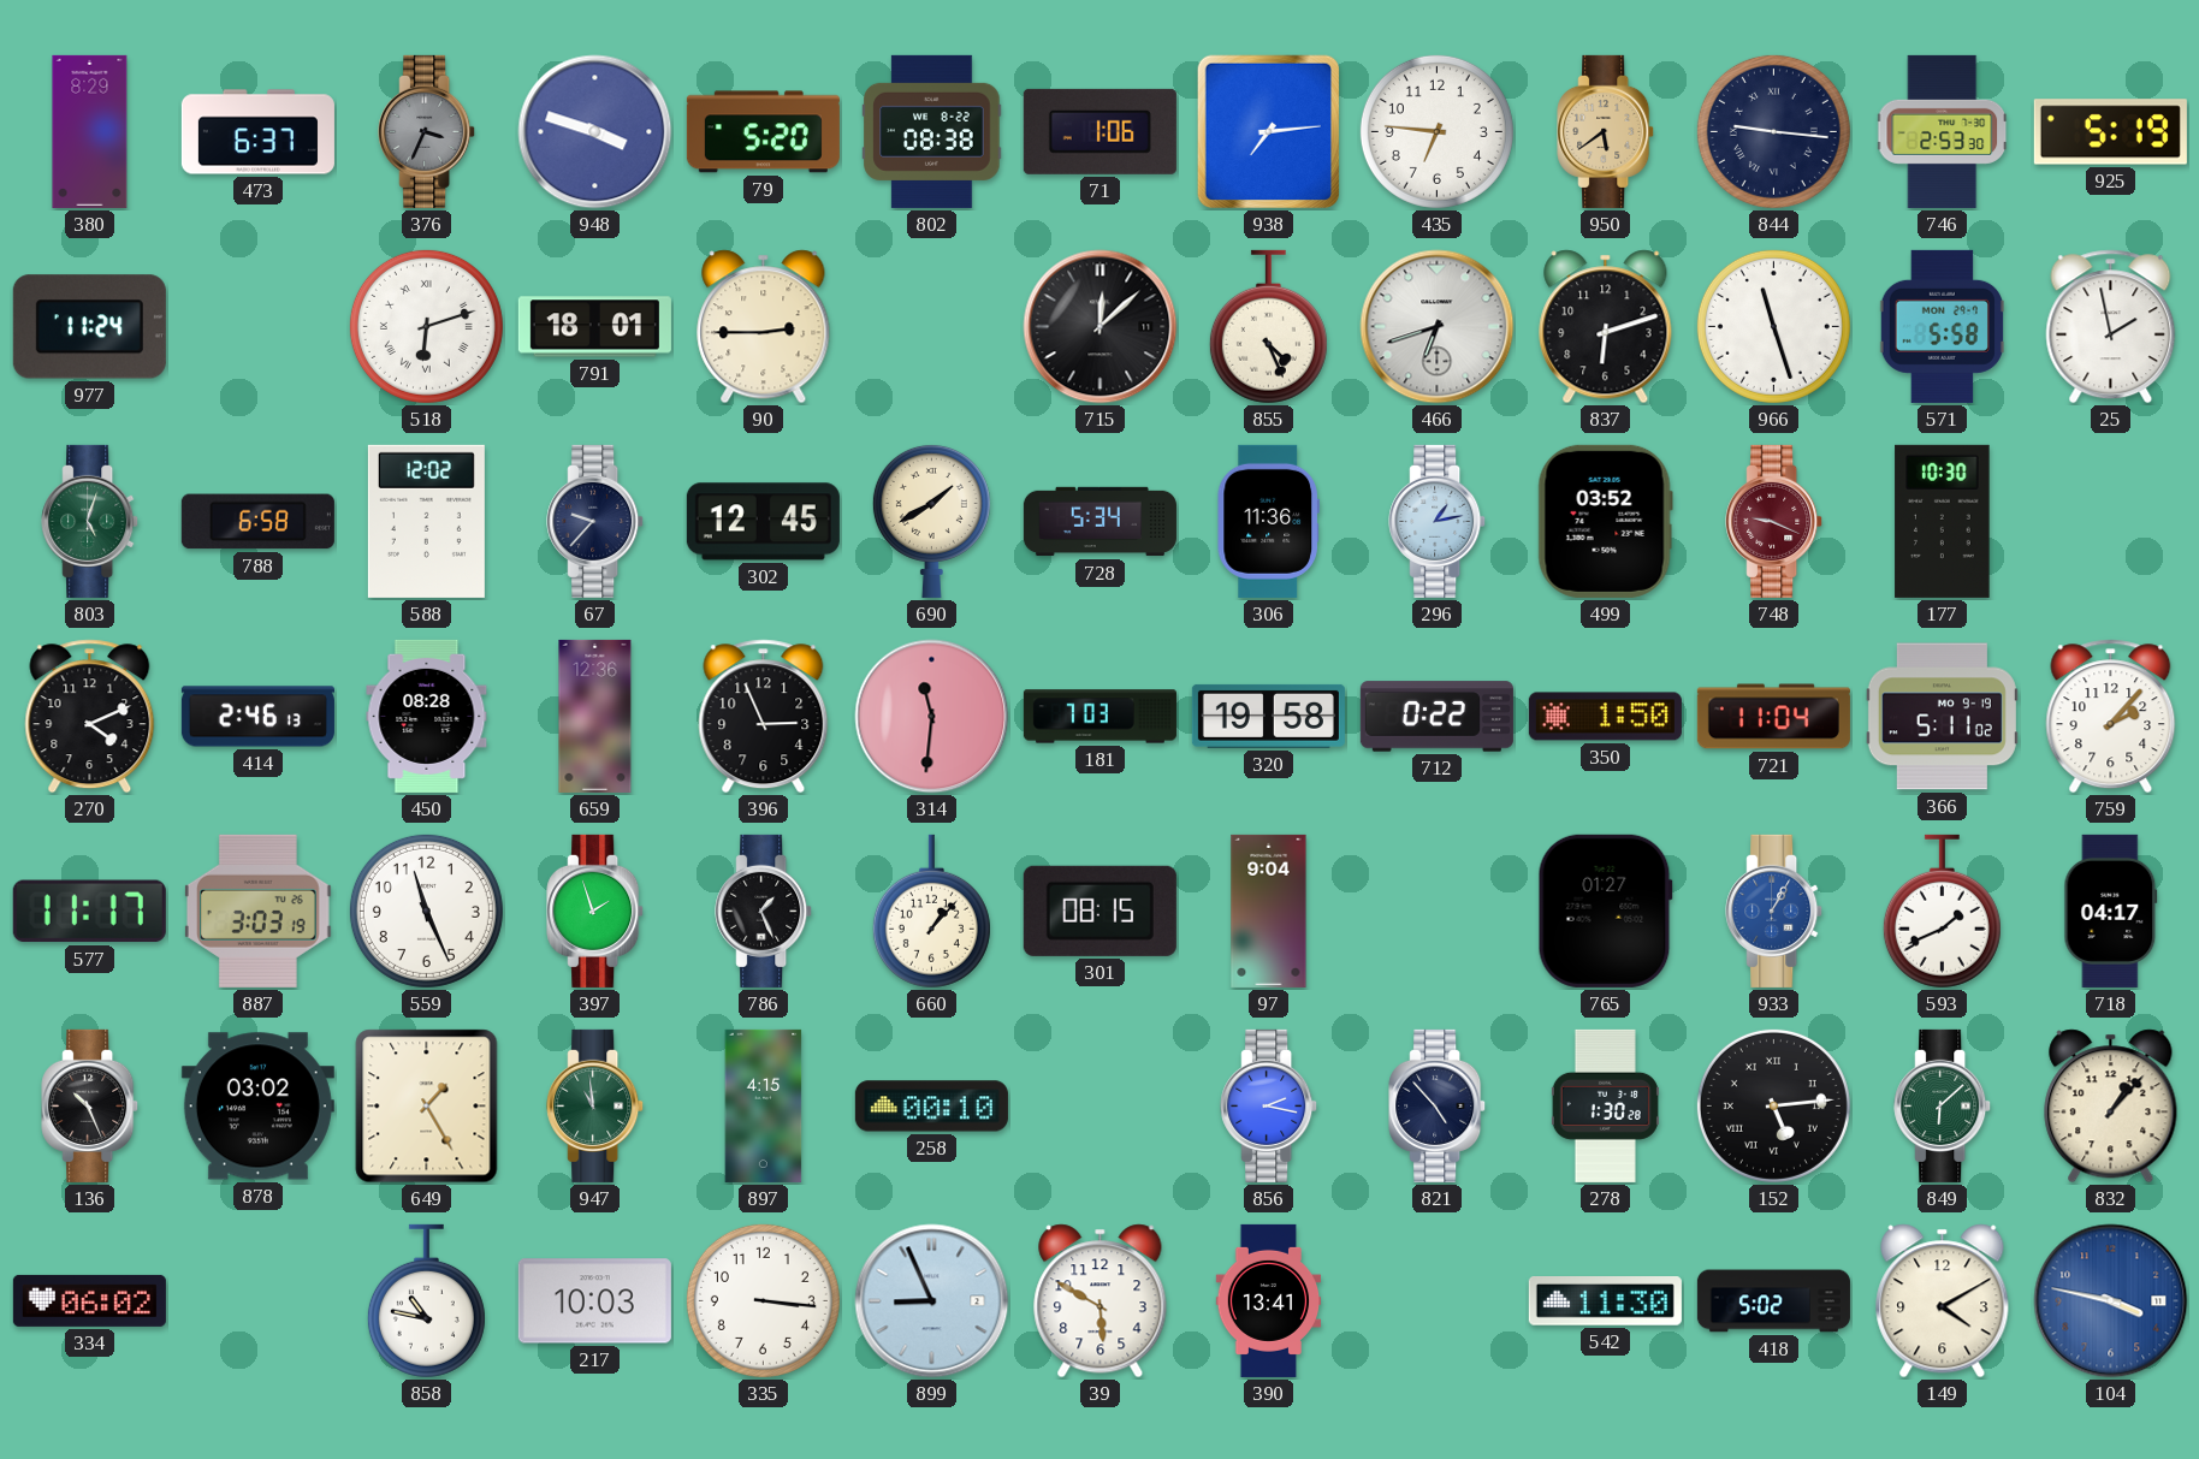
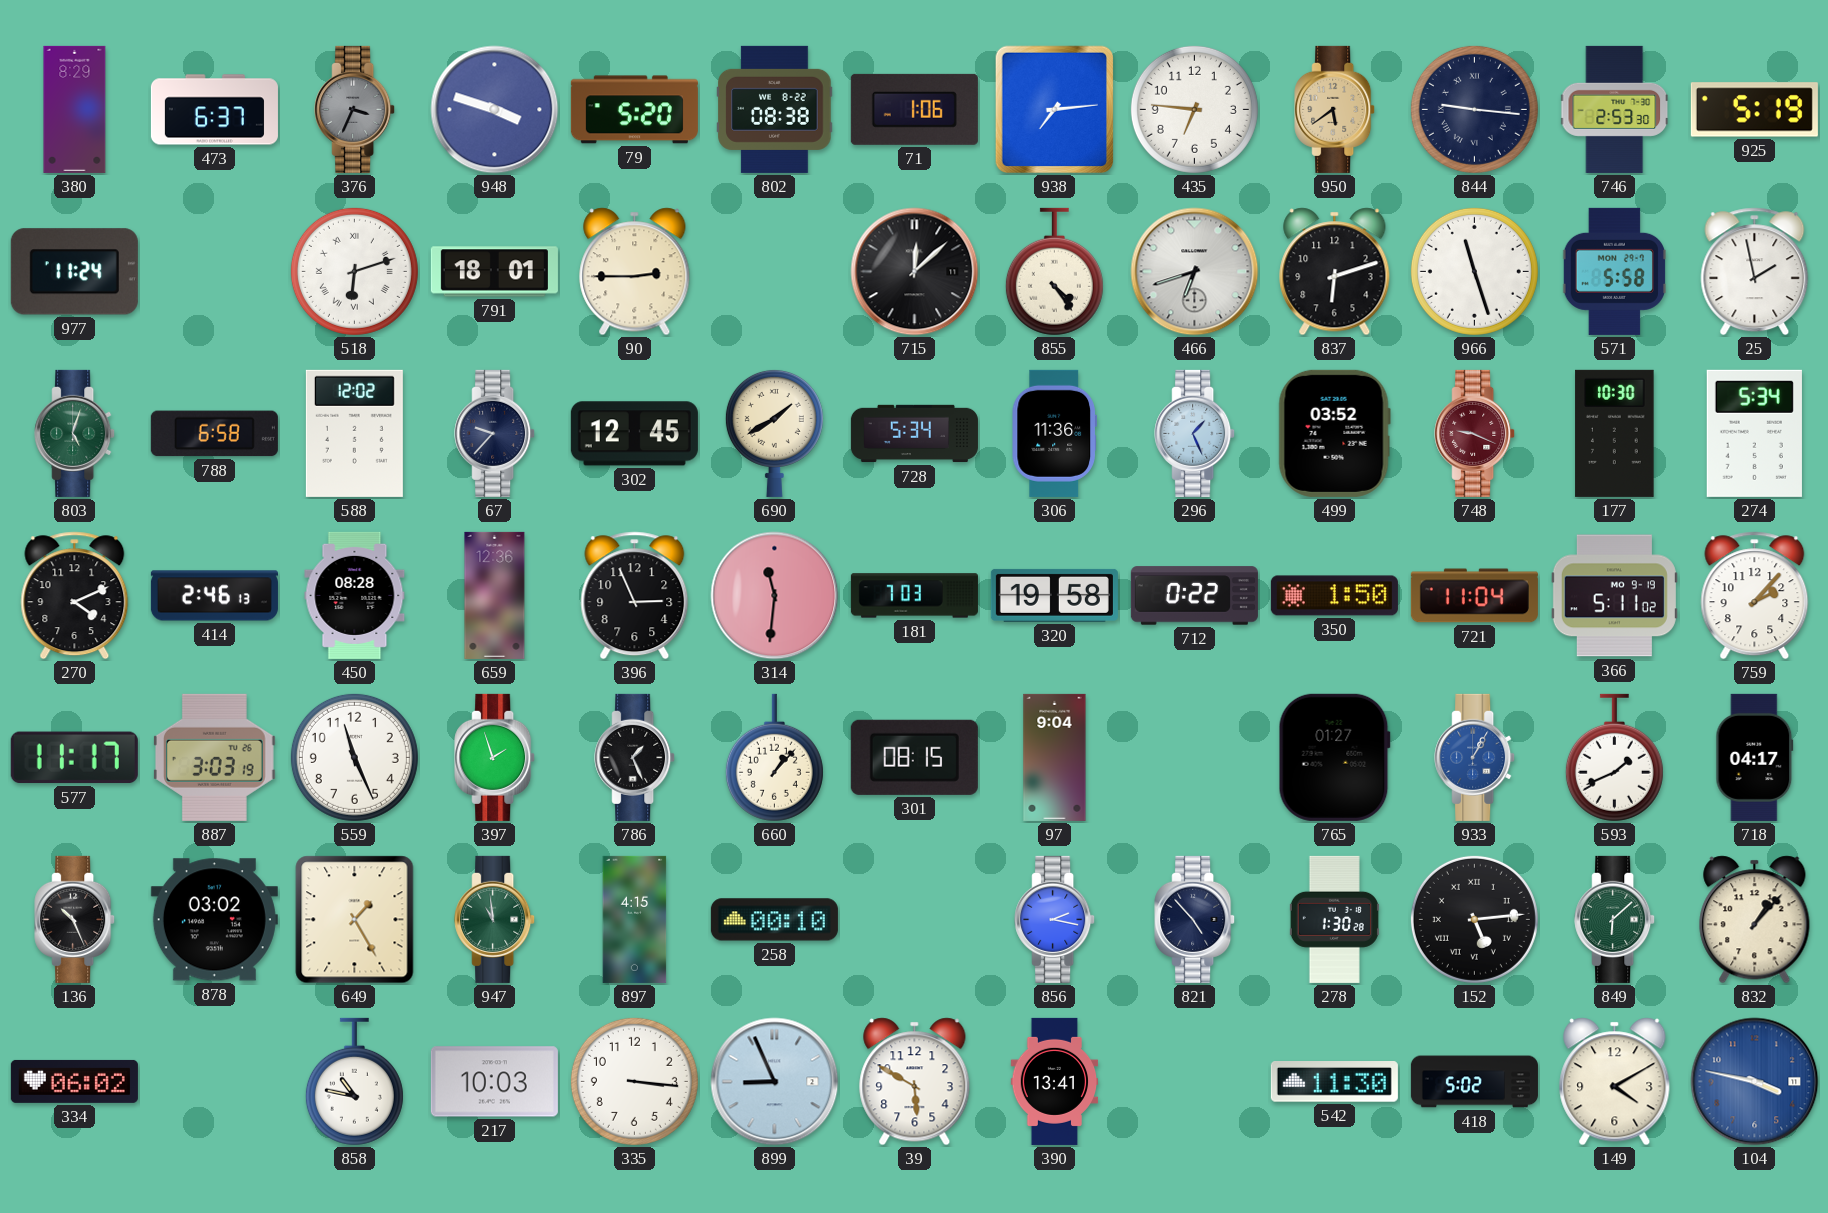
855: 4:26 -> 4:24
296: 1:13 -> 1:26
274: none -> 5:34
